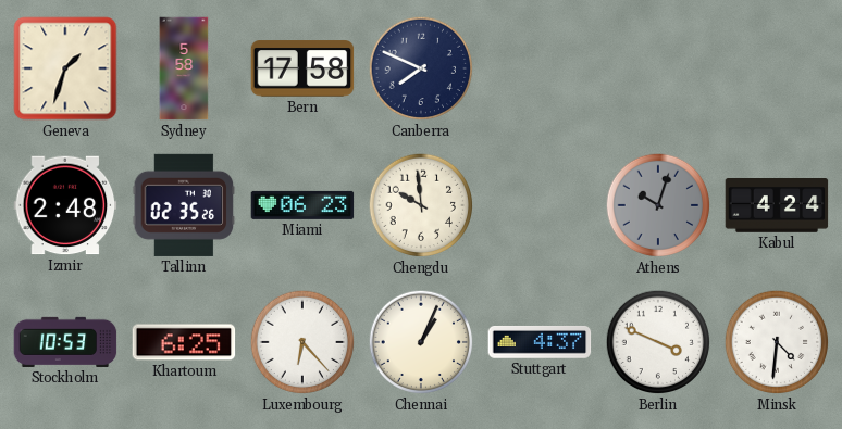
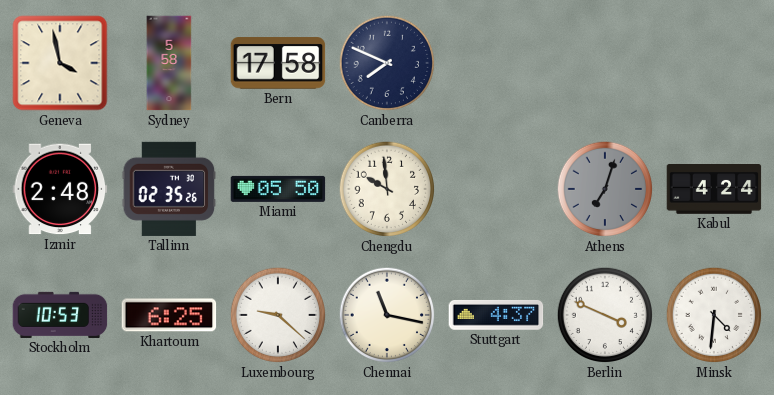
Geneva: 1:33 -> 3:58
Miami: 06:23 -> 05:50
Athens: 10:03 -> 7:03
Luxembourg: 6:23 -> 9:22
Chennai: 1:04 -> 11:17
